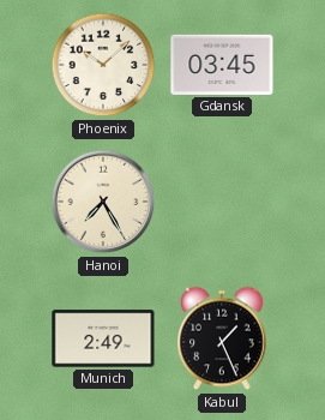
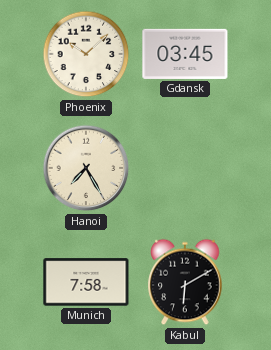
Munich: 2:49 -> 7:58
Kabul: 1:26 -> 6:10
